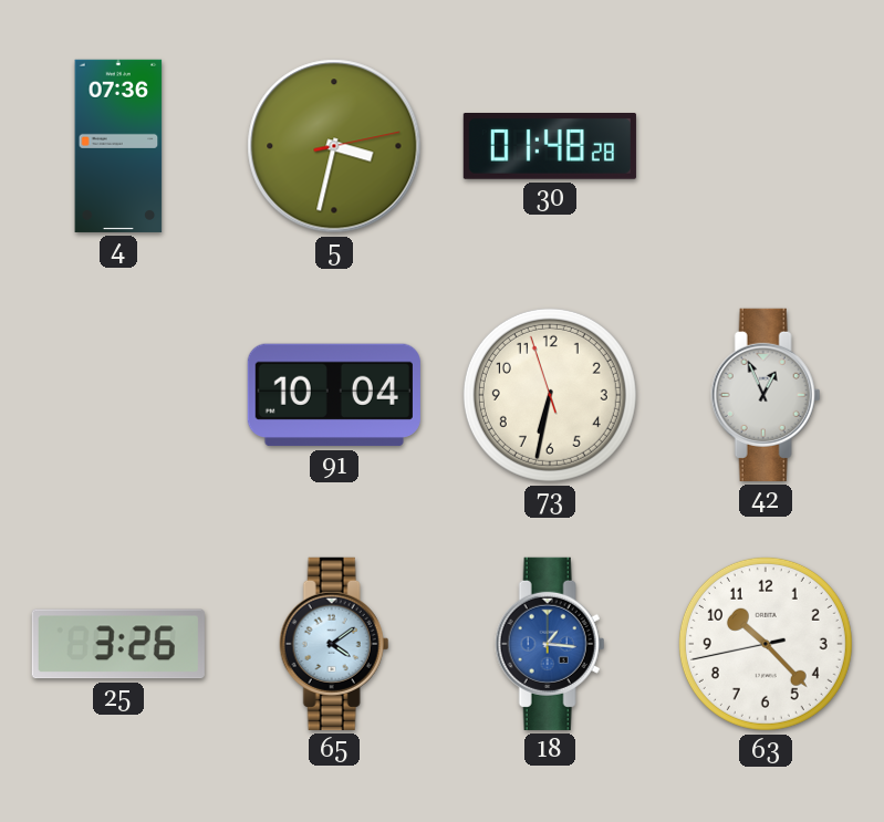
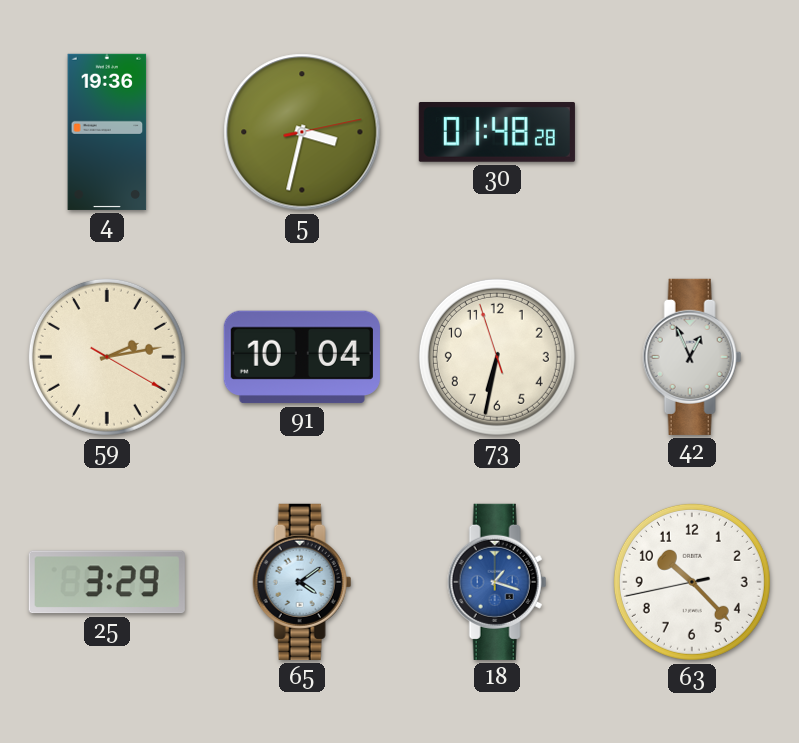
4: 07:36 -> 19:36
59: none -> 2:13
25: 3:26 -> 3:29
18: 1:16 -> 1:18
